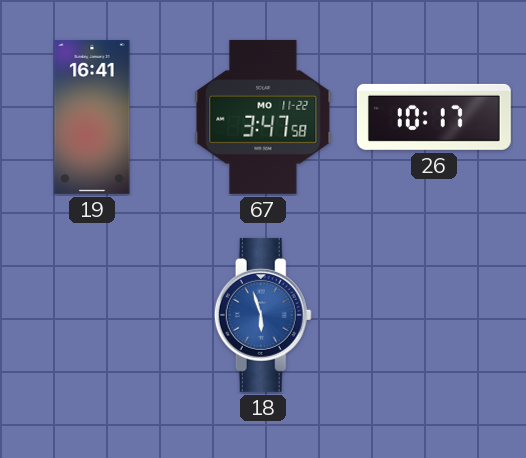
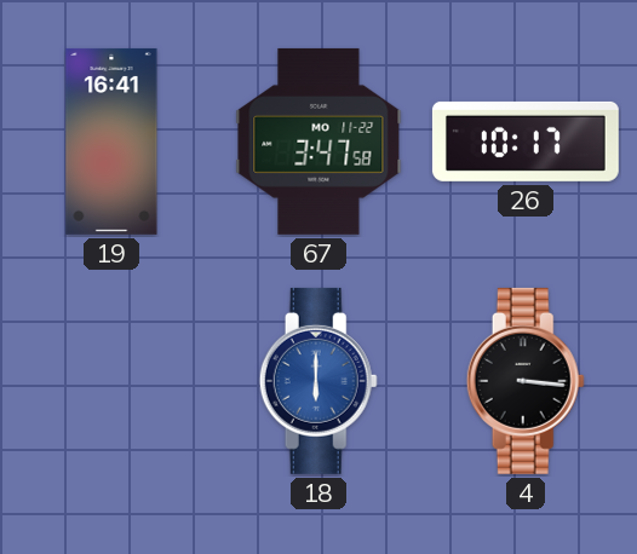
18: 5:57 -> 6:00
4: none -> 3:16
